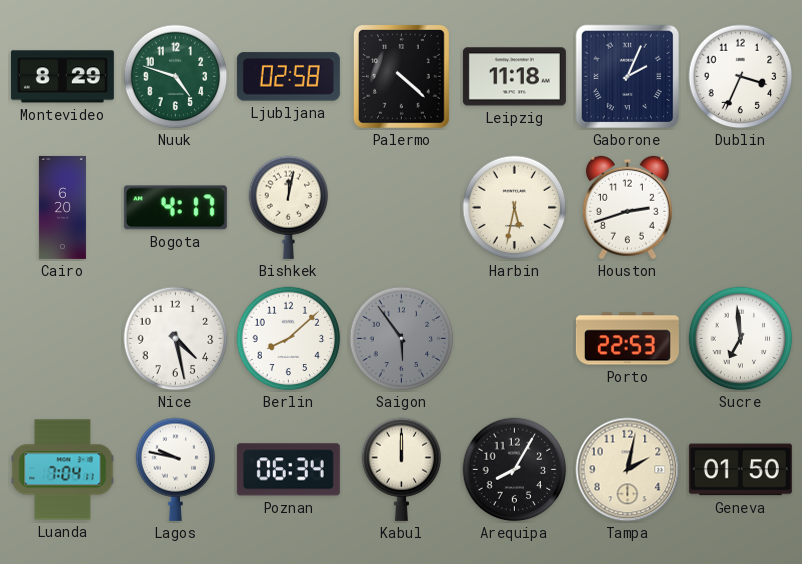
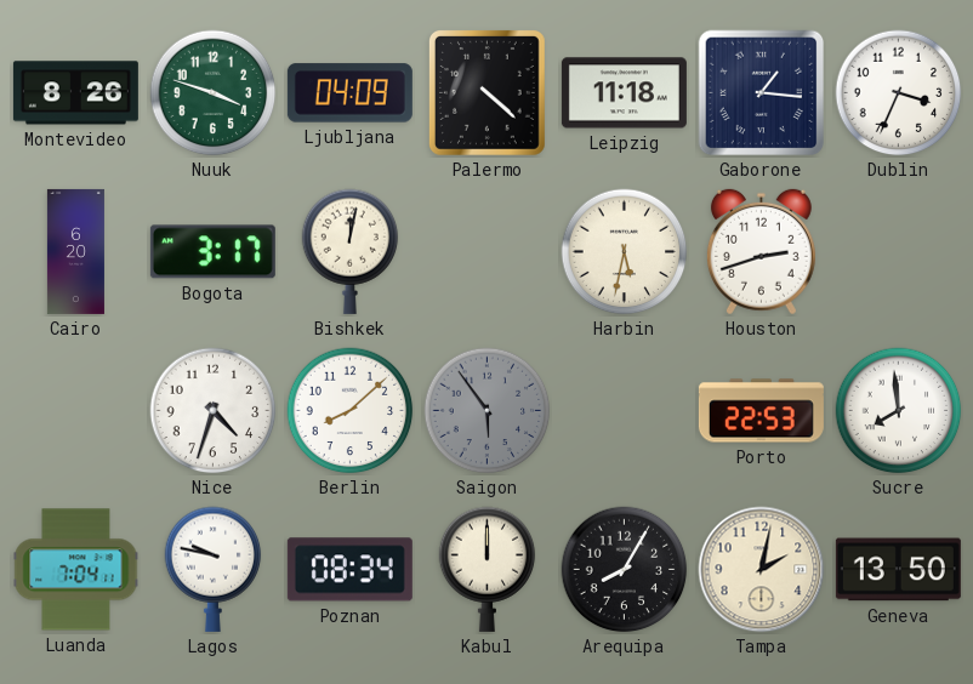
Montevideo: 8:29 -> 8:26
Nuuk: 4:48 -> 3:48
Ljubljana: 02:58 -> 04:09
Gaborone: 2:04 -> 1:16
Bogota: 4:17 -> 3:17
Nice: 4:28 -> 4:33
Sucre: 6:59 -> 7:59
Poznan: 06:34 -> 08:34
Geneva: 01:50 -> 13:50
